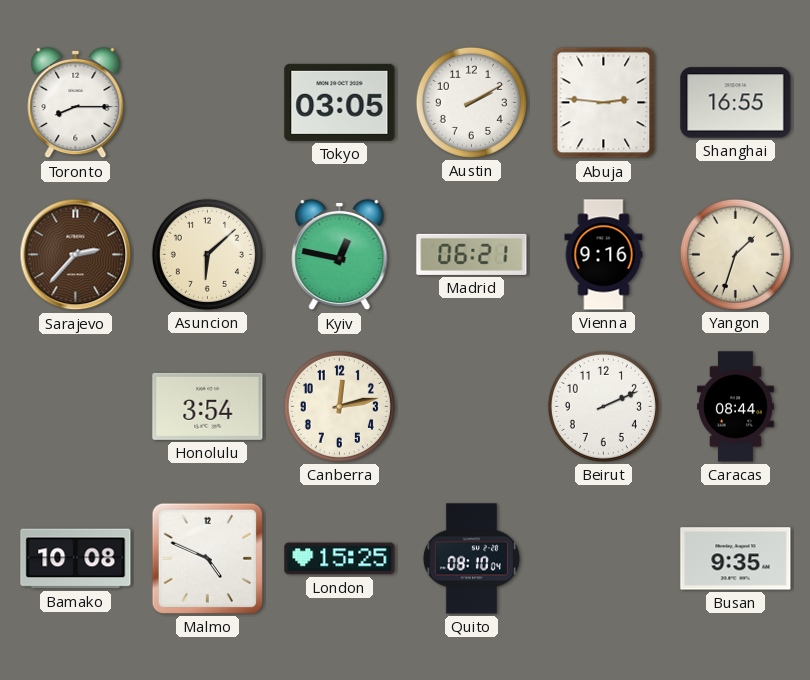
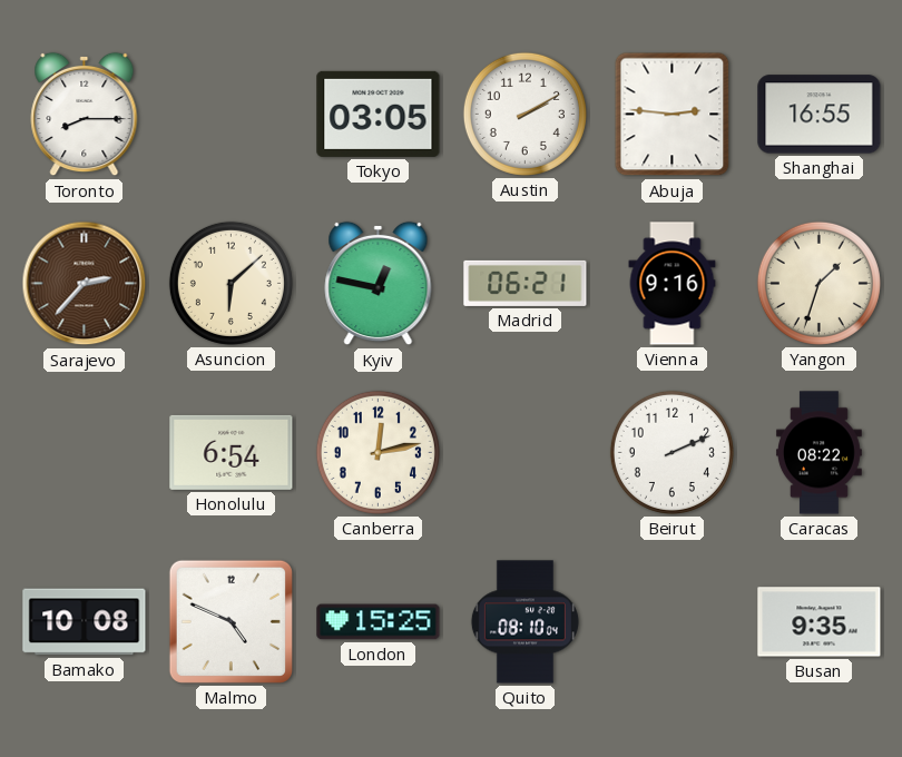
Honolulu: 3:54 -> 6:54
Caracas: 08:44 -> 08:22
